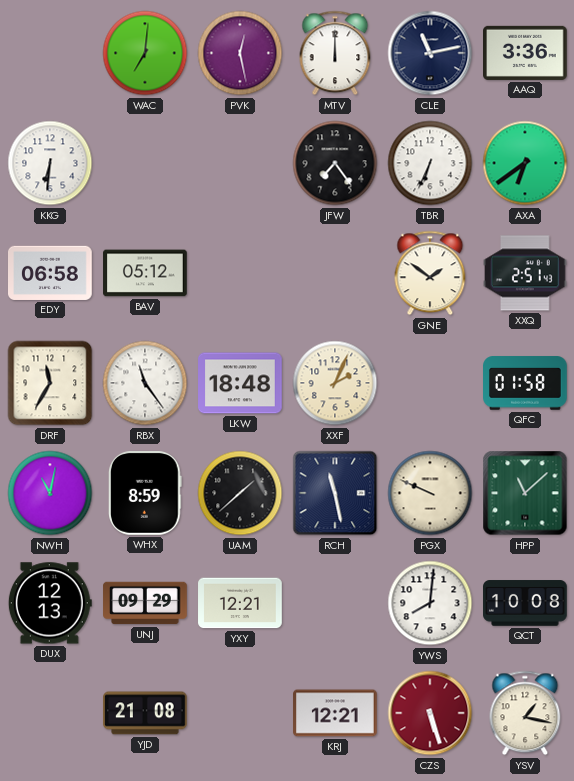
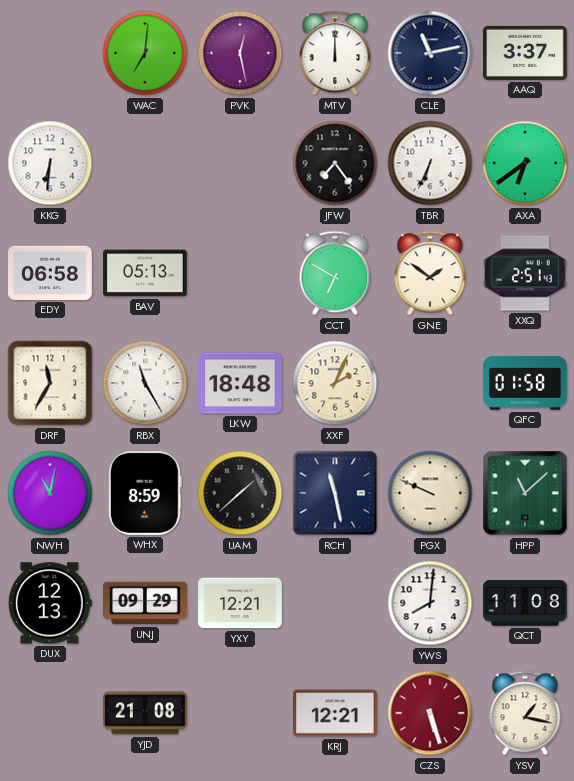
AAQ: 3:36 -> 3:37
BAV: 05:12 -> 05:13
CCT: none -> 6:50
RBX: 11:24 -> 11:25
QCT: 10:08 -> 11:08
